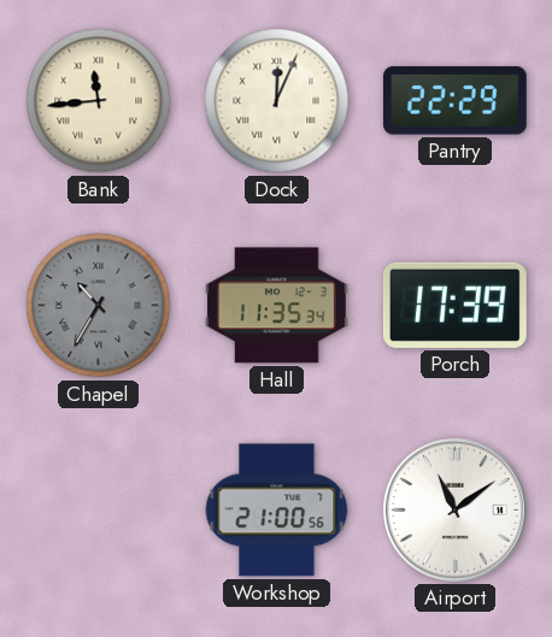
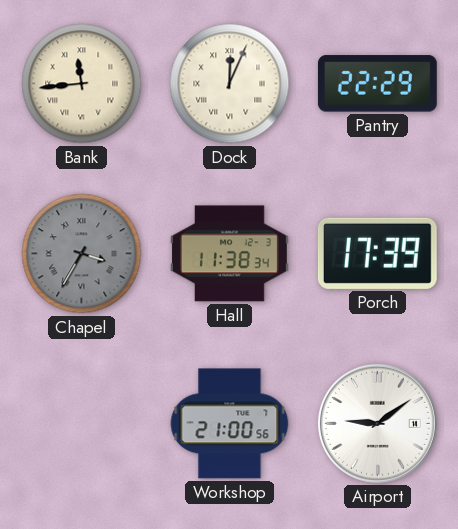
Chapel: 10:35 -> 3:35
Hall: 11:35 -> 11:38
Airport: 11:09 -> 9:09
